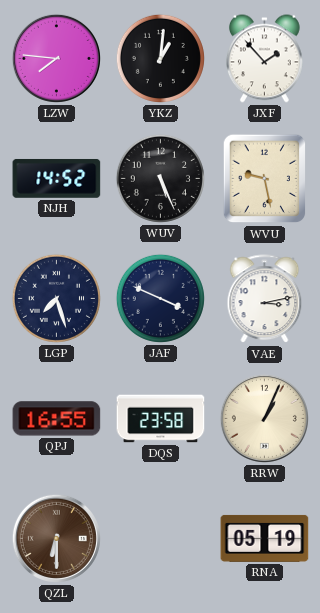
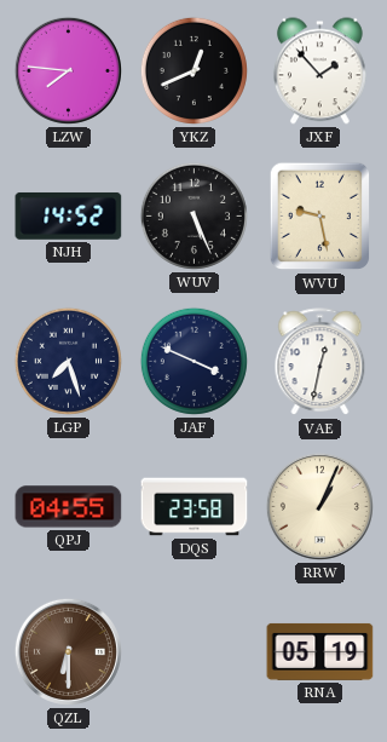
YKZ: 1:01 -> 12:41
VAE: 3:13 -> 12:32
QPJ: 16:55 -> 04:55
